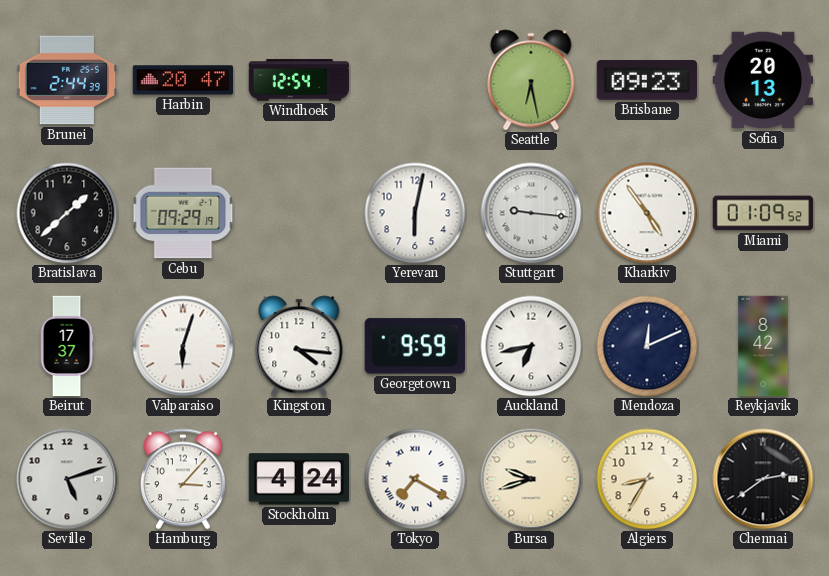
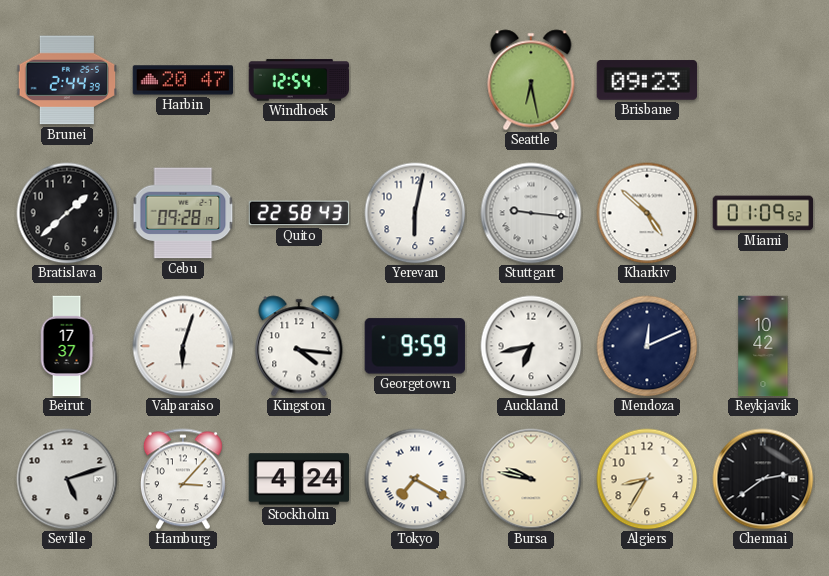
Sofia: 20:13 -> none
Cebu: 09:29 -> 09:28
Quito: none -> 22:58
Kharkiv: 4:54 -> 4:52
Reykjavik: 8:42 -> 10:42
Bursa: 9:42 -> 9:47
